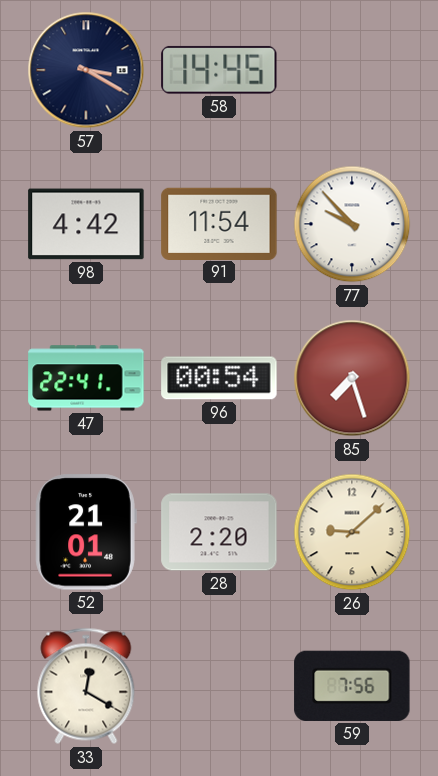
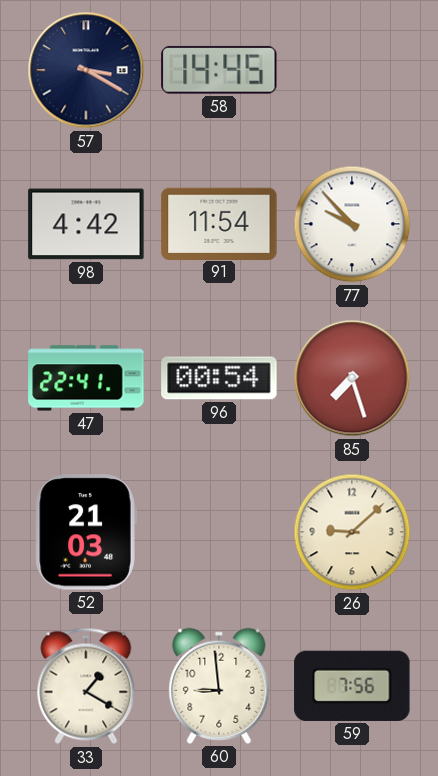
52: 21:01 -> 21:03
28: 2:20 -> none
33: 12:20 -> 1:20
60: none -> 8:59
